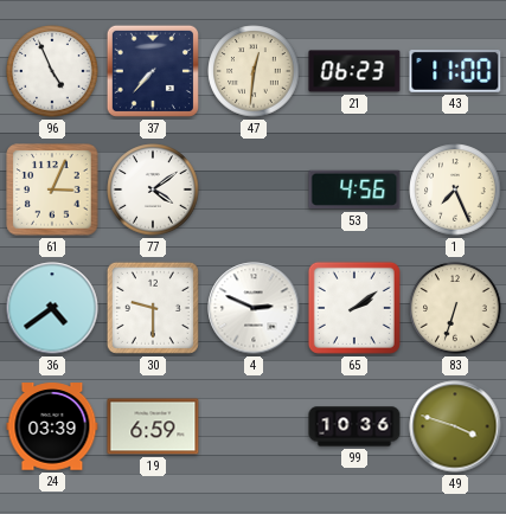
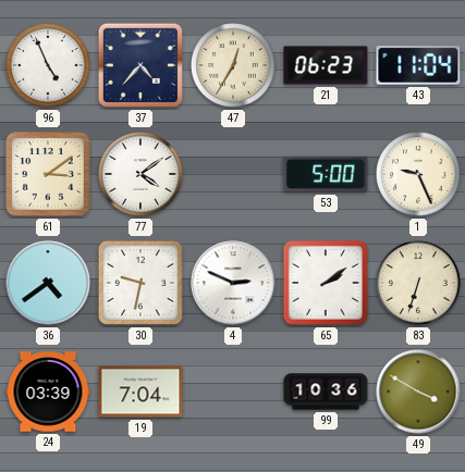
37: 7:37 -> 4:37
47: 12:31 -> 12:35
43: 11:00 -> 11:04
61: 3:04 -> 3:09
53: 4:56 -> 5:00
1: 7:26 -> 9:26
30: 9:30 -> 9:32
19: 6:59 -> 7:04
49: 3:48 -> 3:50
